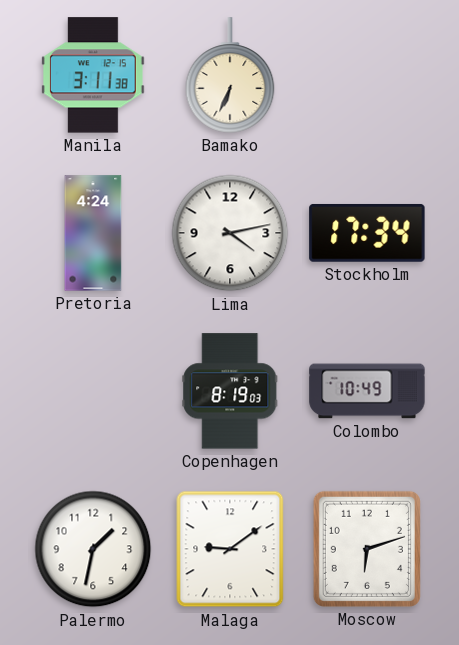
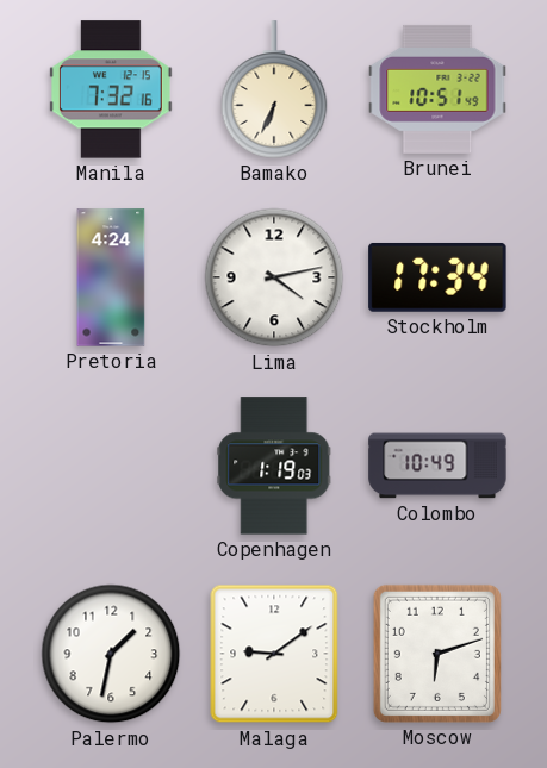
Manila: 3:11 -> 7:32
Brunei: none -> 10:51
Copenhagen: 8:19 -> 1:19
